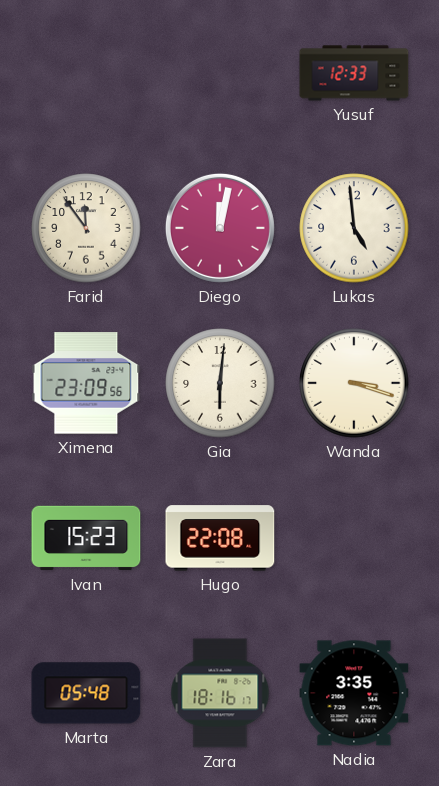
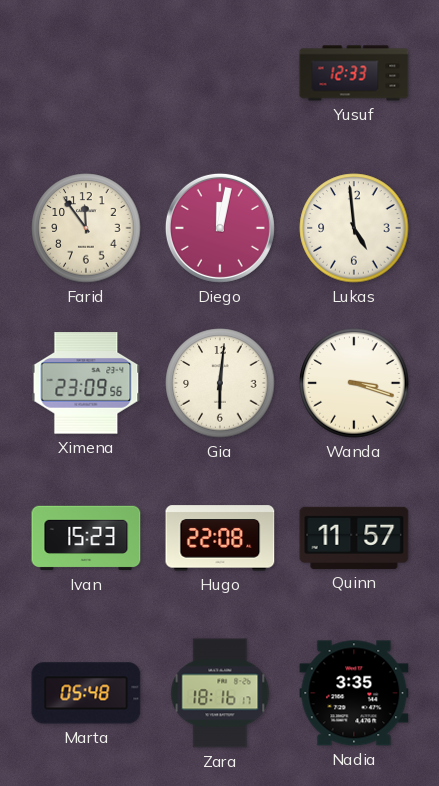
Quinn: none -> 11:57
